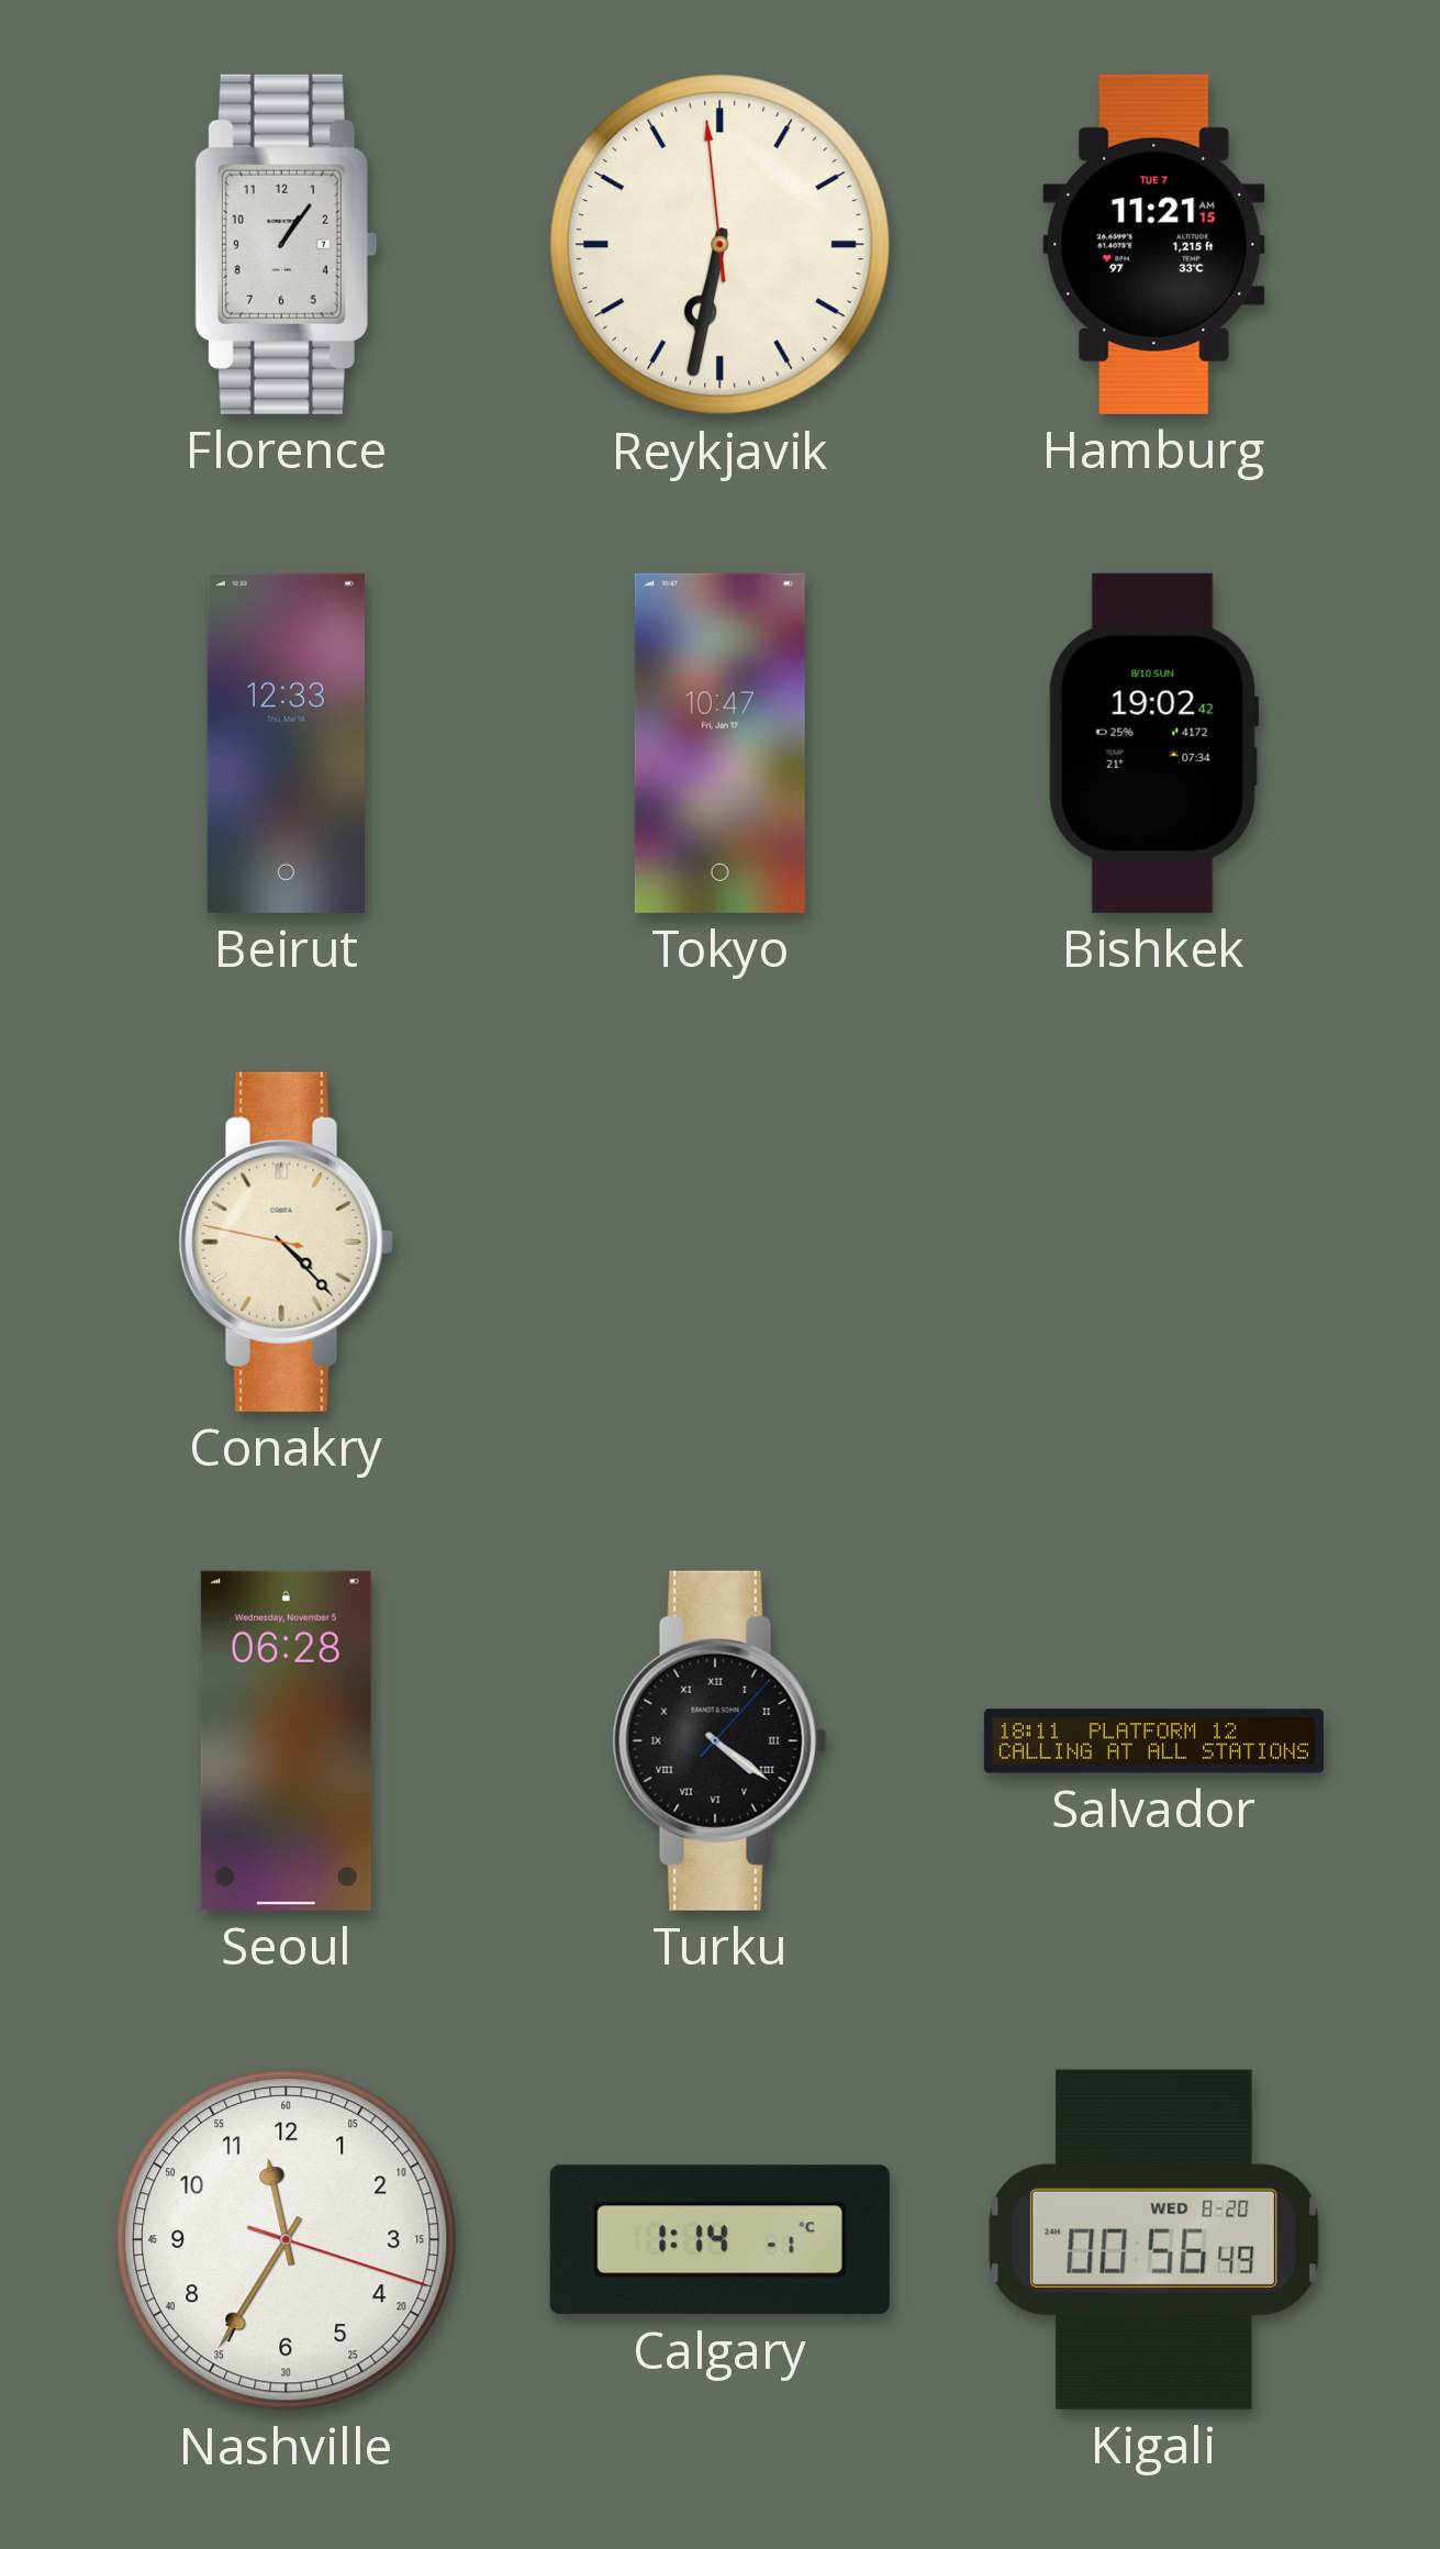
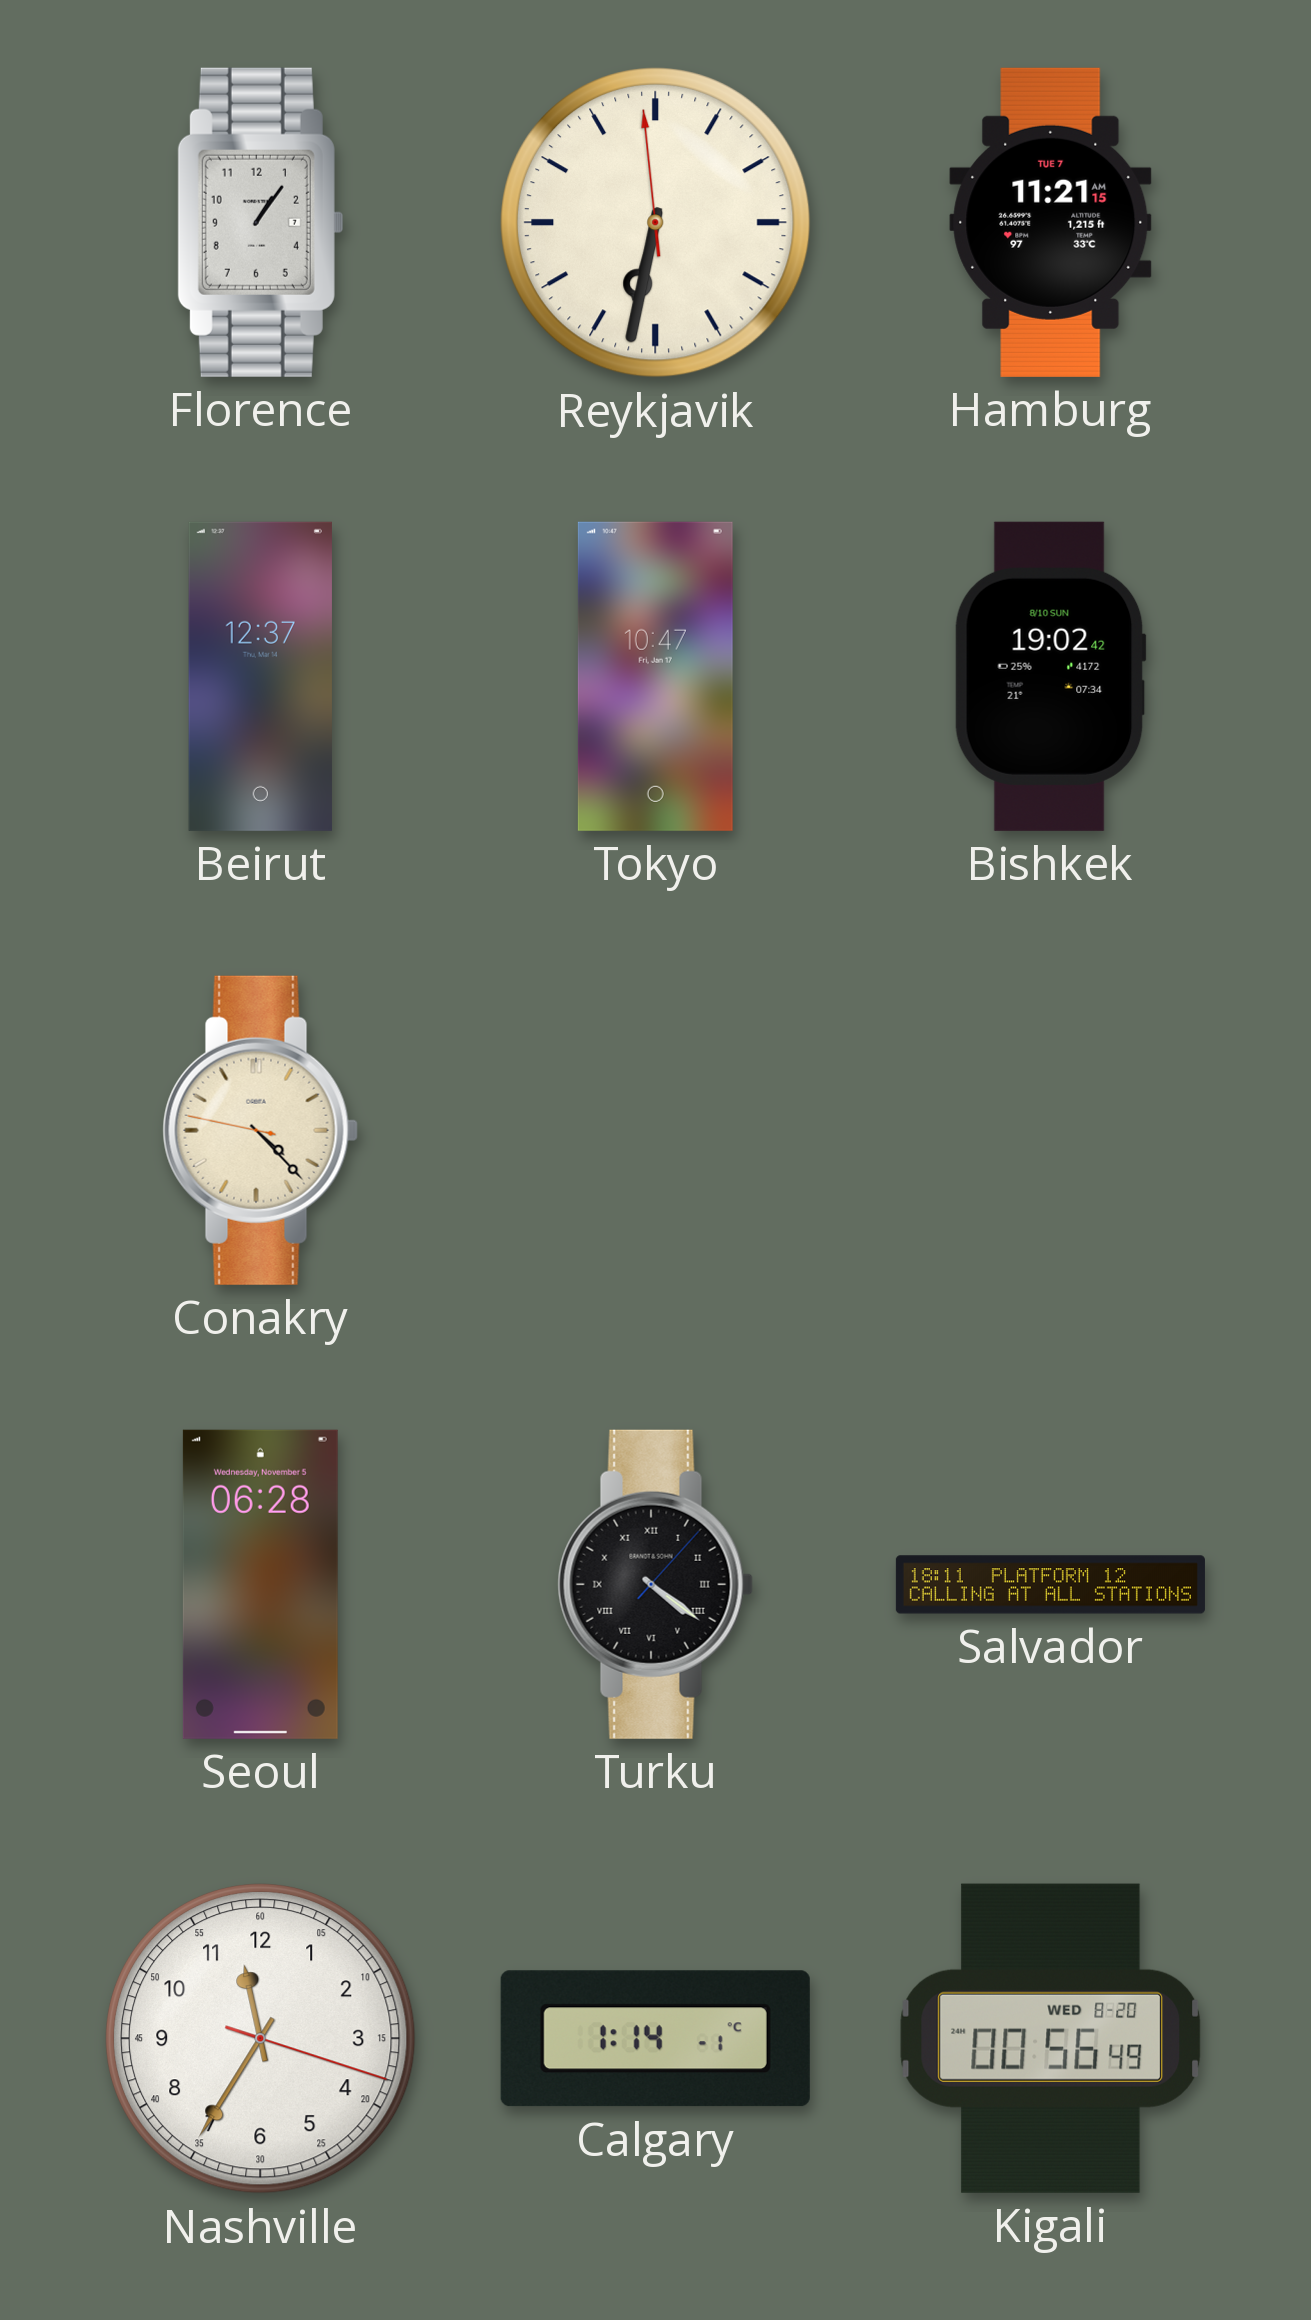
Beirut: 12:33 -> 12:37
